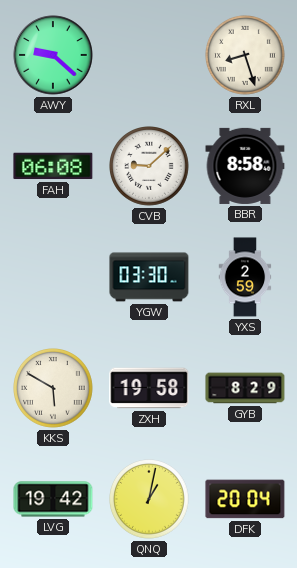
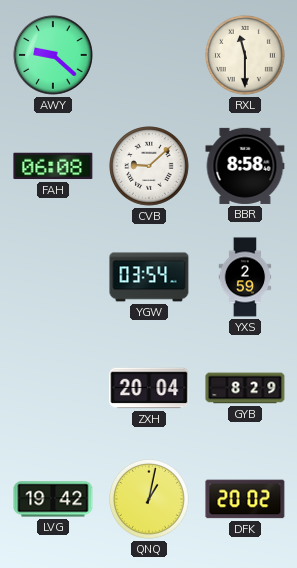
RXL: 8:27 -> 11:30
YGW: 03:30 -> 03:54
KKS: 5:50 -> none
ZXH: 19:58 -> 20:04
DFK: 20:04 -> 20:02
